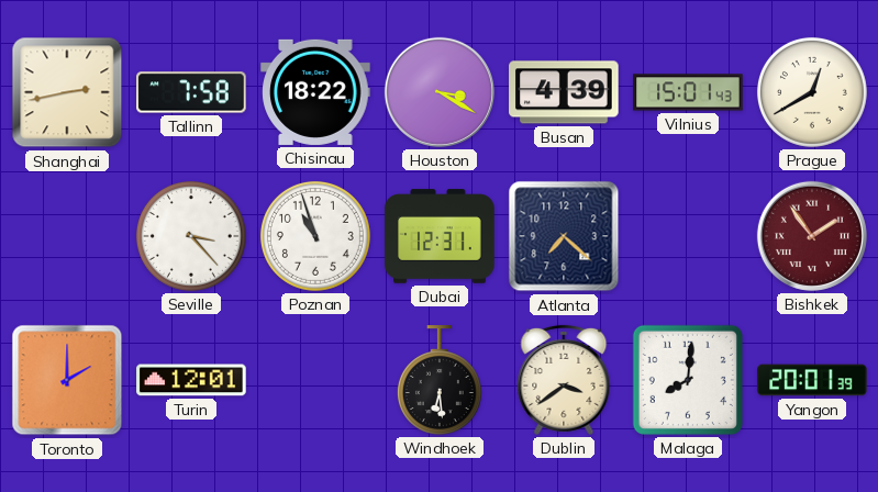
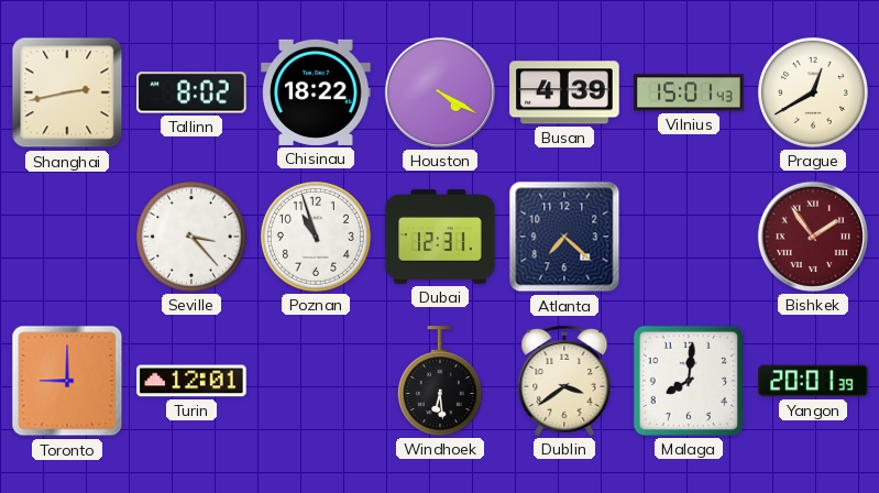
Tallinn: 7:58 -> 8:02
Houston: 3:20 -> 4:20
Toronto: 2:00 -> 9:00
